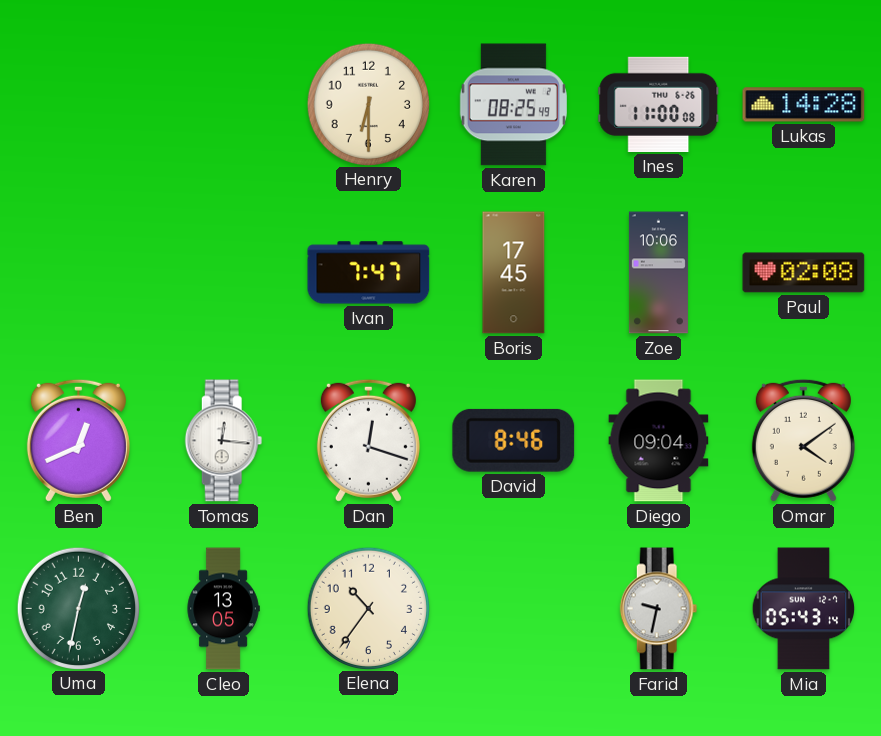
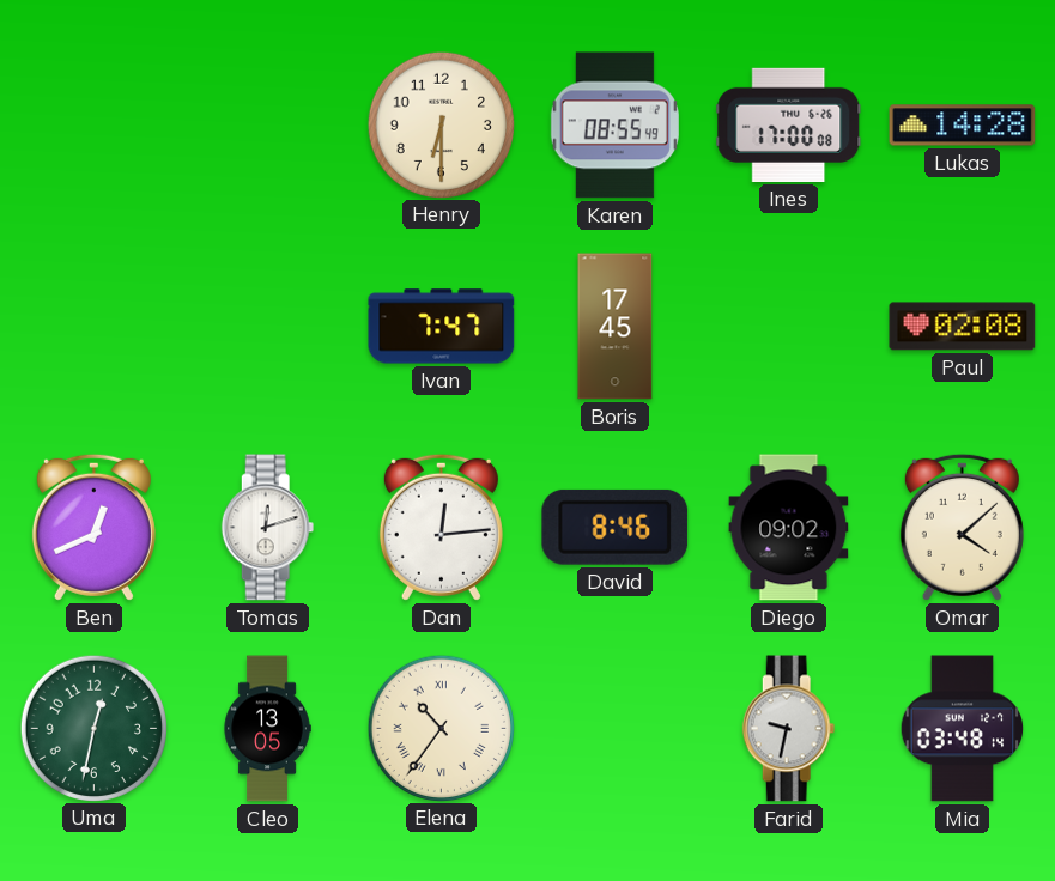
Karen: 08:25 -> 08:55
Ines: 11:00 -> 17:00
Zoe: 10:06 -> none
Tomas: 12:16 -> 12:12
Dan: 12:18 -> 12:14
Diego: 09:04 -> 09:02
Omar: 4:09 -> 4:08
Elena numerals: Arabic -> Roman
Mia: 05:43 -> 03:48
